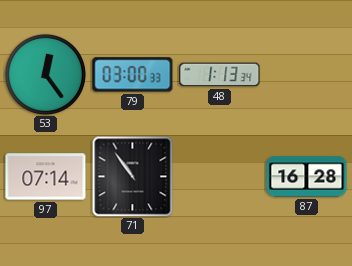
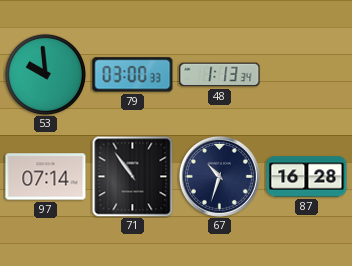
53: 12:24 -> 9:59
67: none -> 10:33
